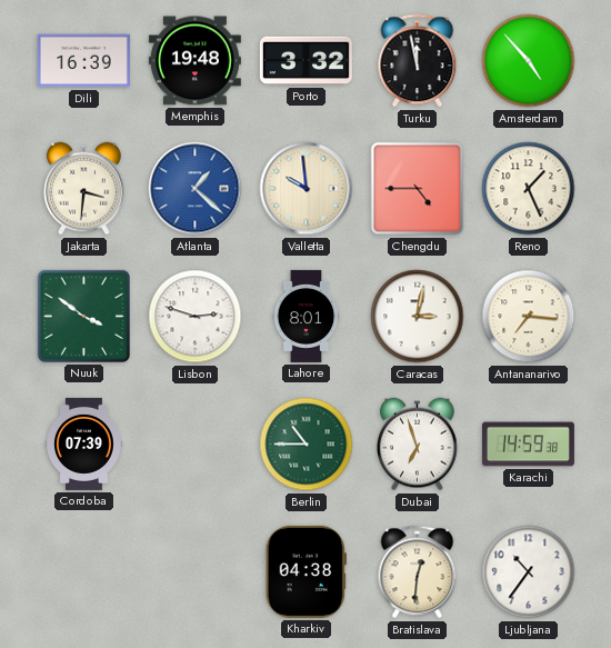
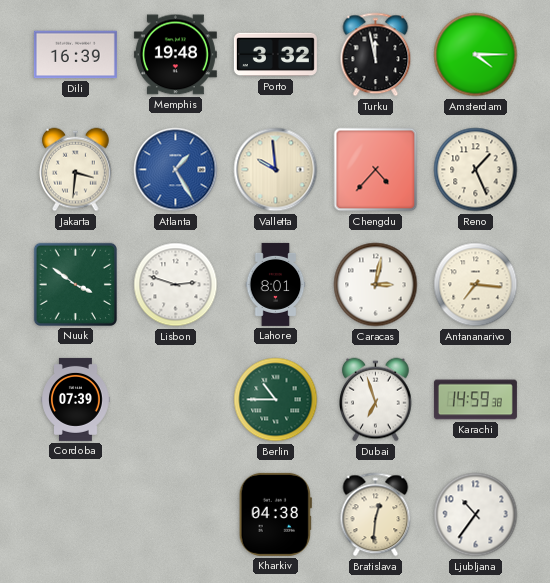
Amsterdam: 4:53 -> 4:15
Atlanta: 1:22 -> 1:25
Chengdu: 4:45 -> 4:37
